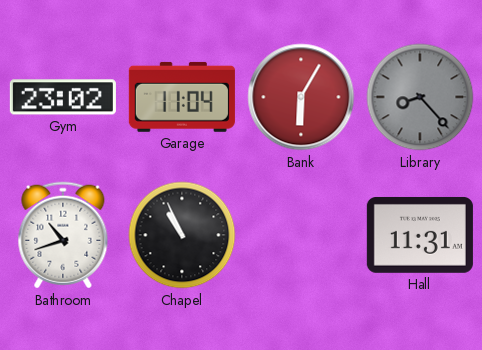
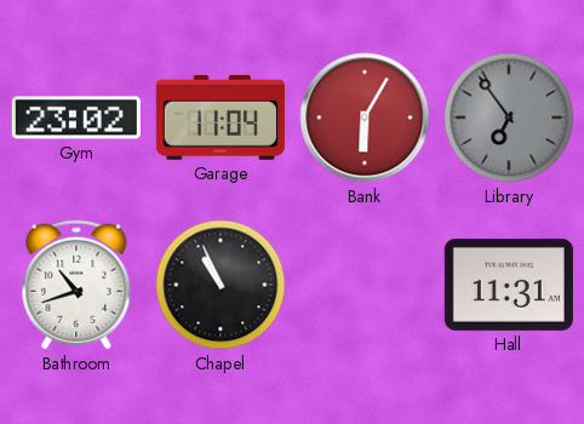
Library: 8:23 -> 6:54
